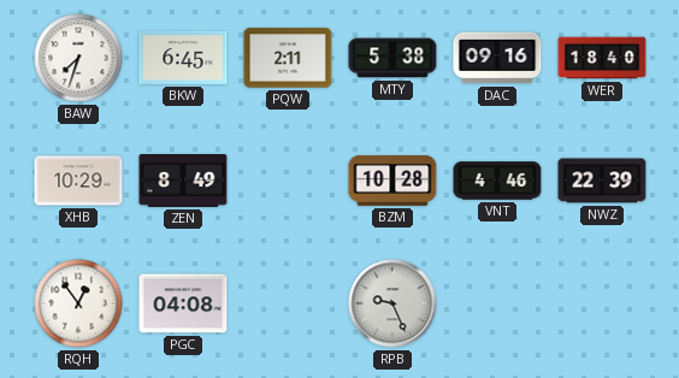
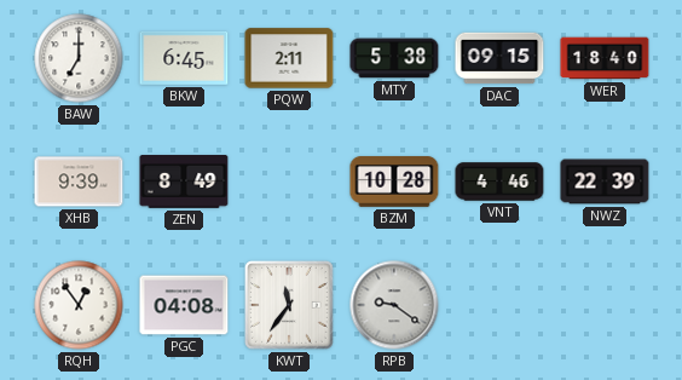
BAW: 7:33 -> 7:00
DAC: 09:16 -> 09:15
XHB: 10:29 -> 9:39
KWT: none -> 11:36
RPB: 9:26 -> 9:21
